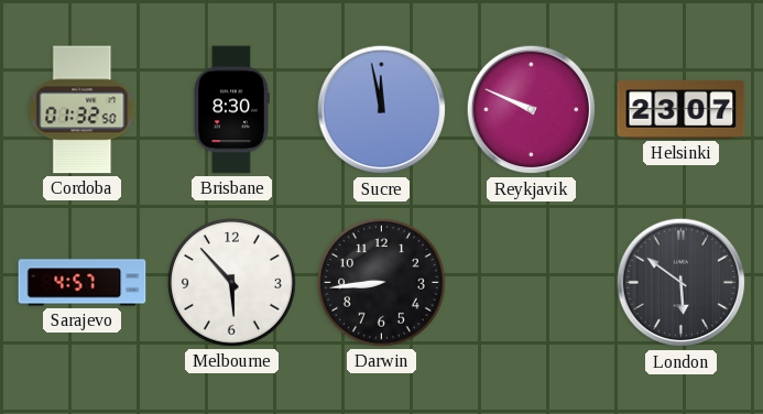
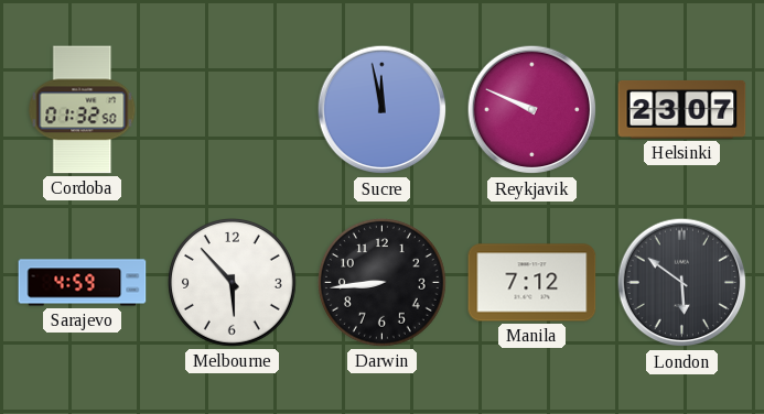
Brisbane: 8:30 -> none
Sarajevo: 4:57 -> 4:59
Manila: none -> 7:12
